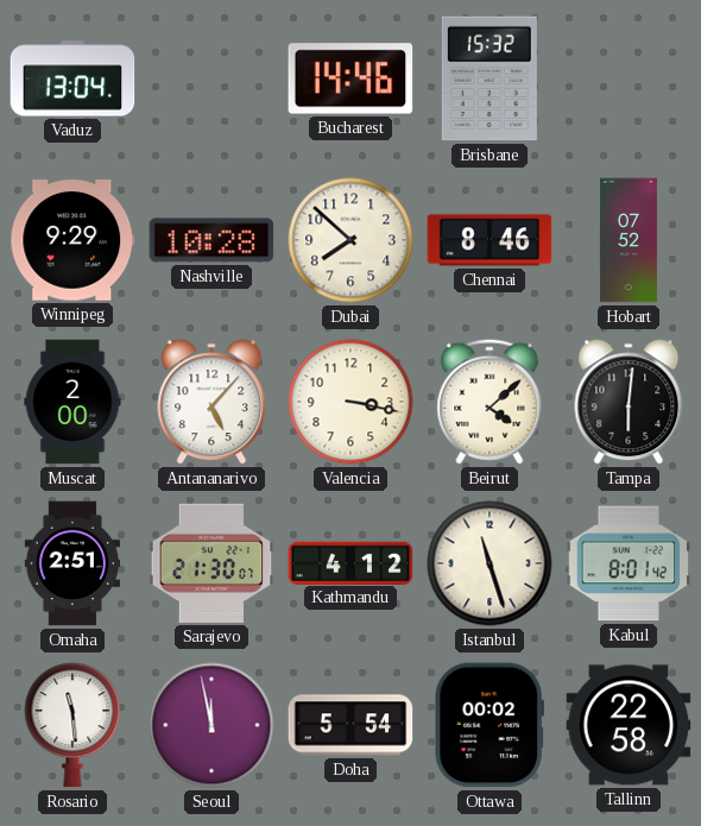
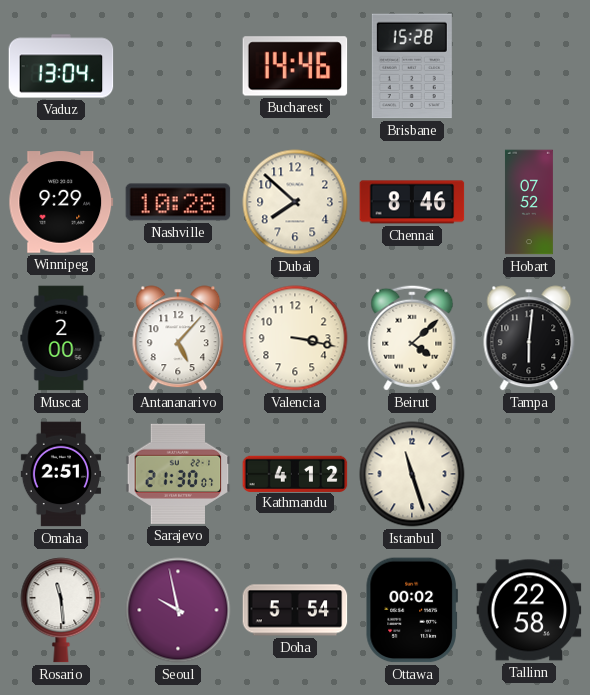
Brisbane: 15:32 -> 15:28
Kabul: 8:01 -> none
Seoul: 11:58 -> 9:58
